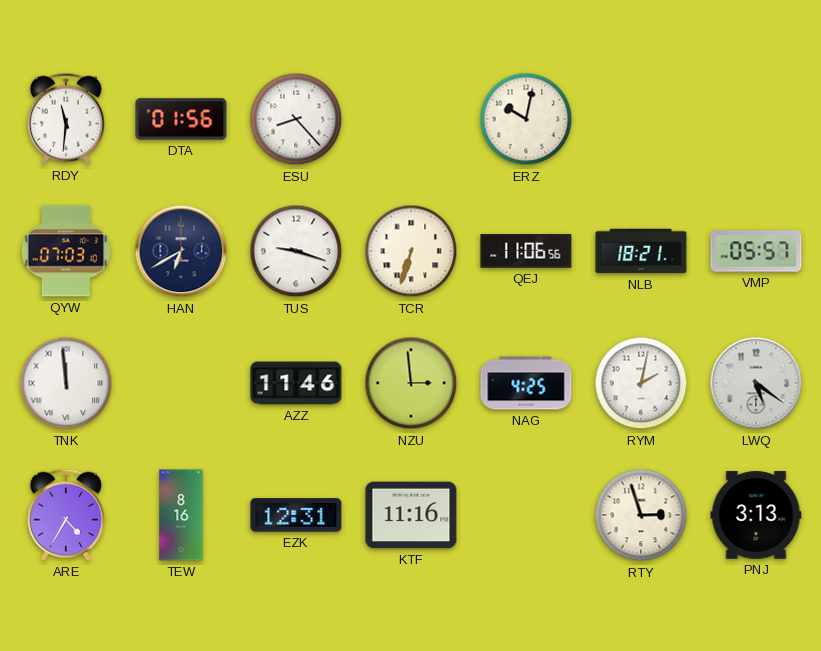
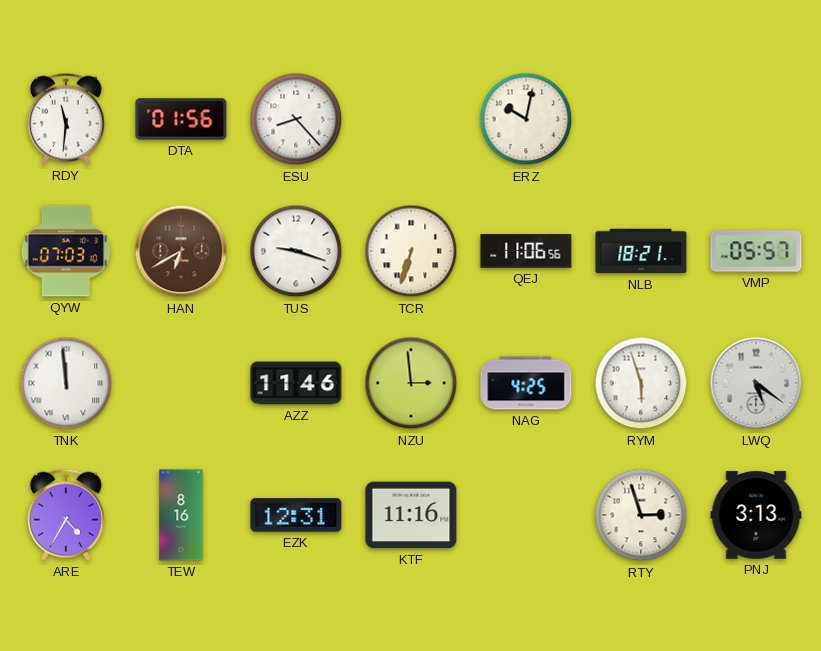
HAN dial: navy -> brown
RYM: 2:02 -> 5:57
